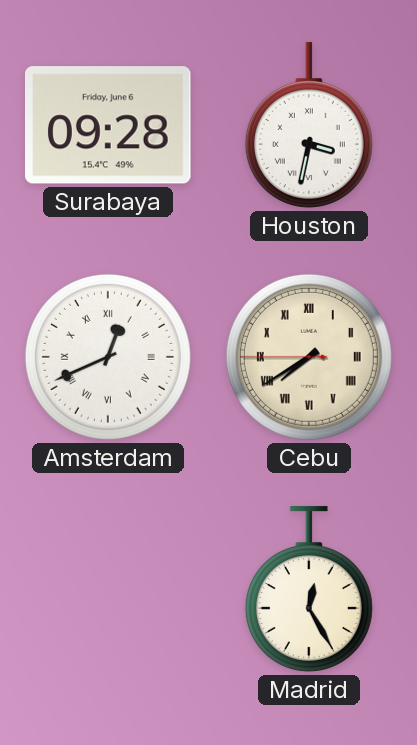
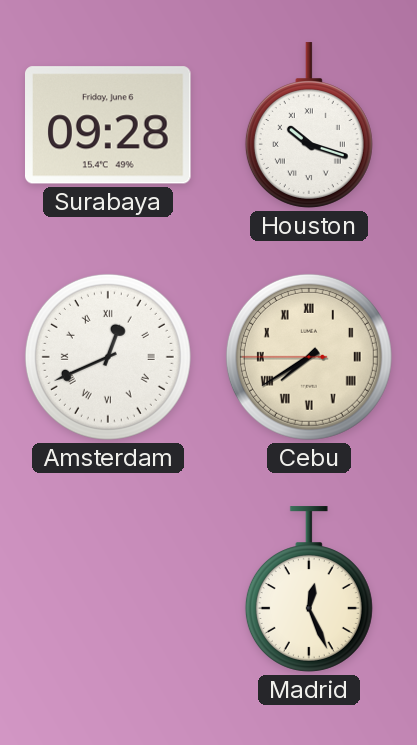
Houston: 3:32 -> 10:18
Madrid: 12:25 -> 12:26
